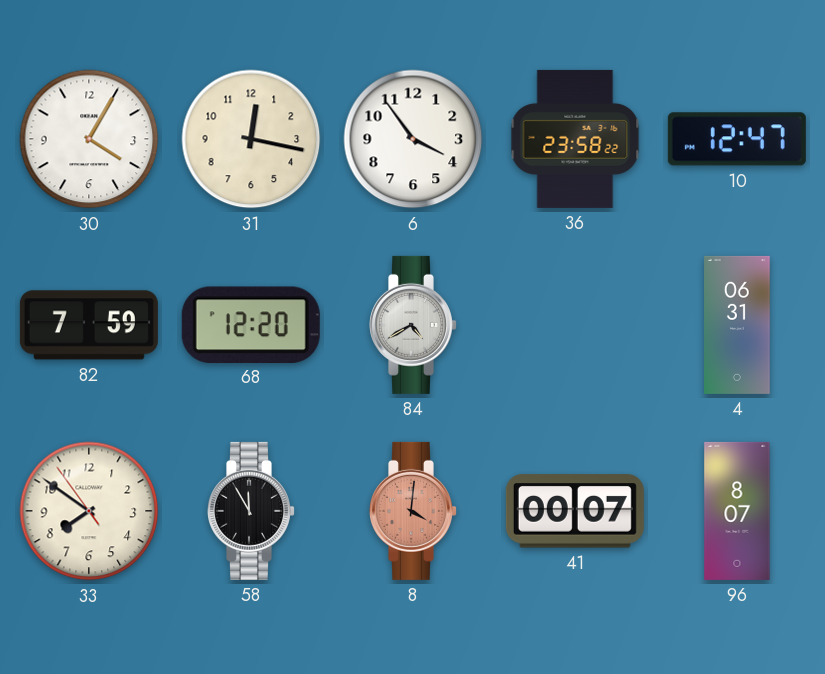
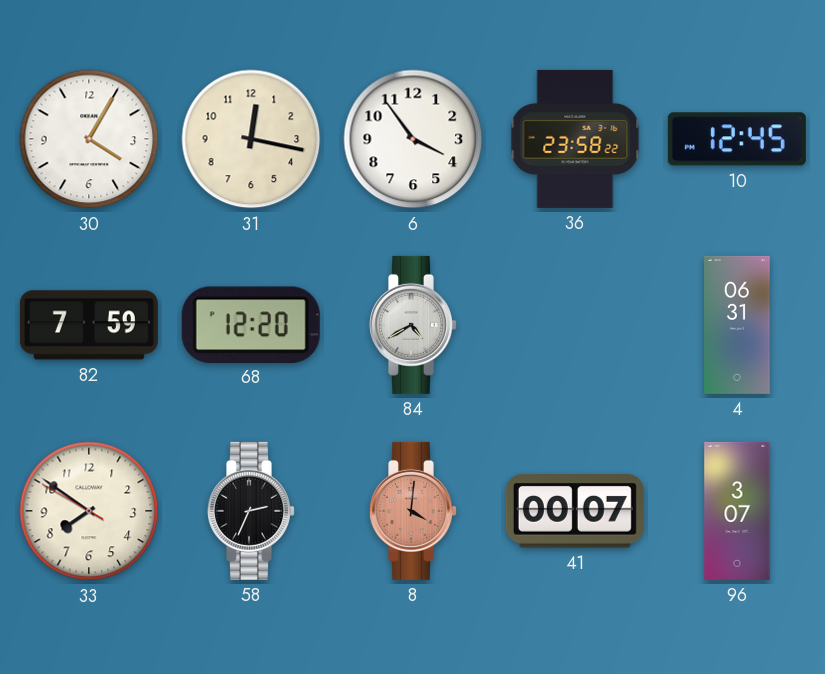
10: 12:47 -> 12:45
33: 7:50:54 -> 7:50:50
58: 11:55 -> 2:34
96: 8:07 -> 3:07
